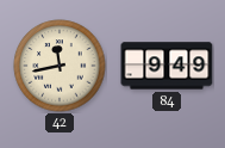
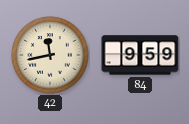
84: 9:49 -> 9:59
